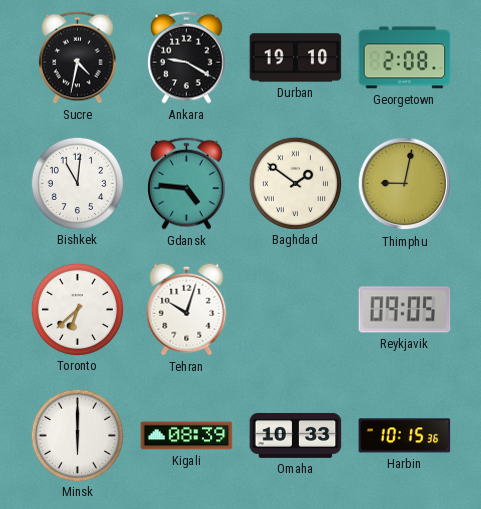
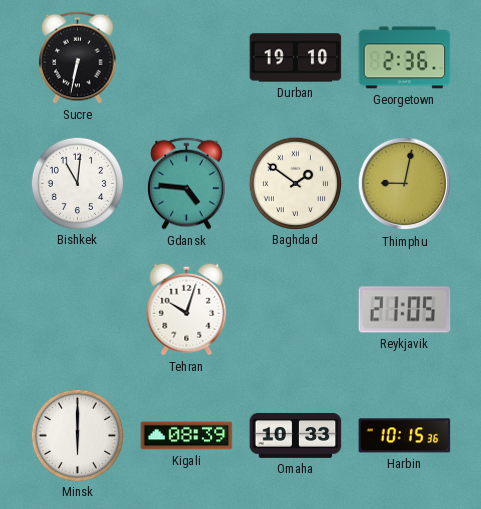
Sucre: 4:32 -> 6:32
Ankara: 9:20 -> none
Georgetown: 2:08 -> 2:36
Toronto: 6:38 -> none
Reykjavik: 09:05 -> 21:05
